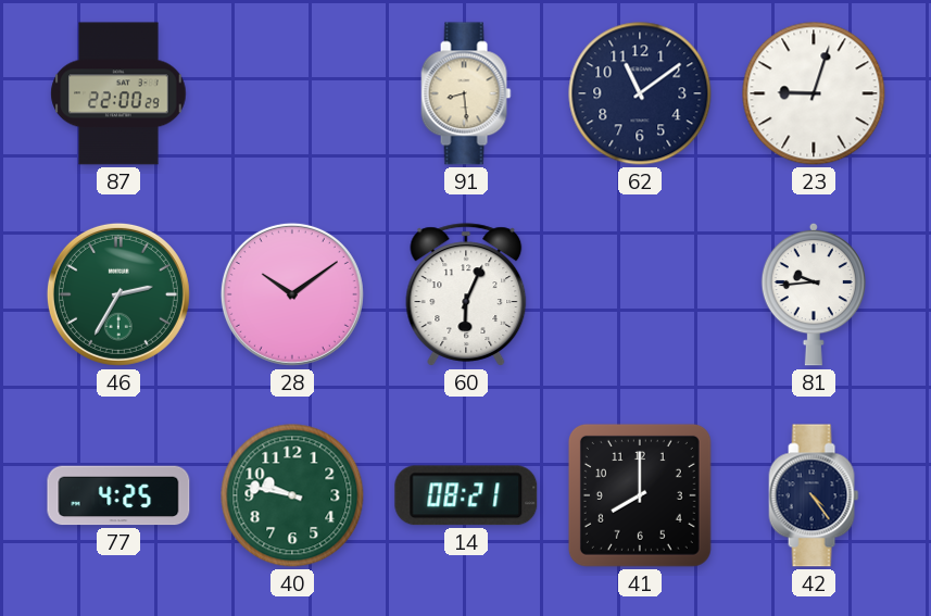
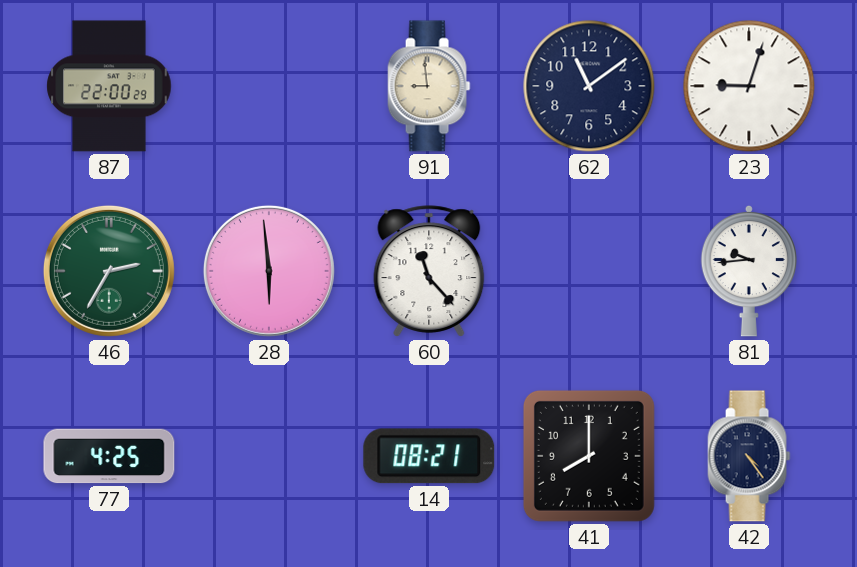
91: 8:29 -> 8:59
28: 10:09 -> 5:59
60: 6:04 -> 11:23
40: 9:47 -> none
